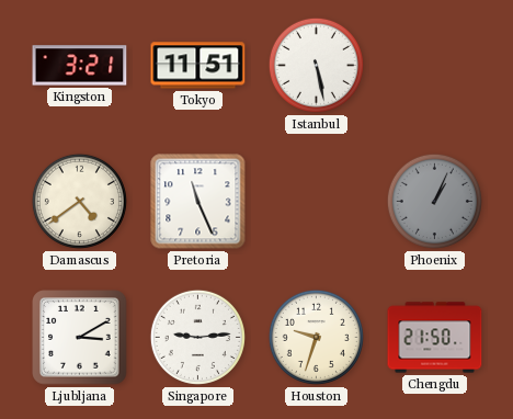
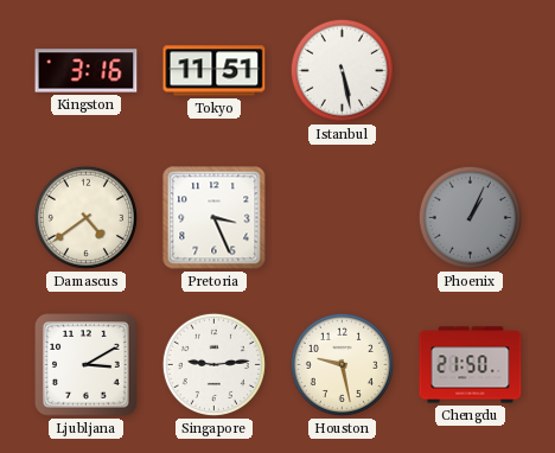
Kingston: 3:21 -> 3:16
Pretoria: 11:26 -> 3:26
Houston: 9:33 -> 9:28
